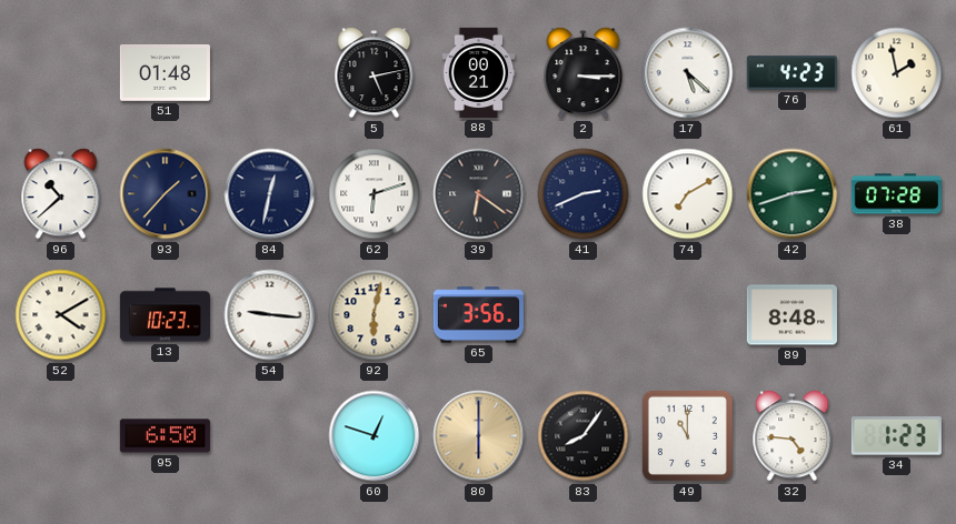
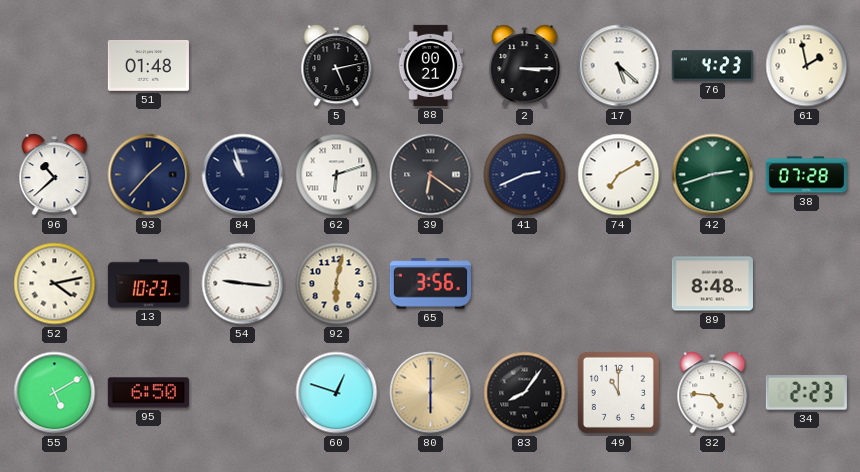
84: 12:32 -> 10:57
52: 4:10 -> 4:13
55: none -> 5:10
34: 1:23 -> 2:23
